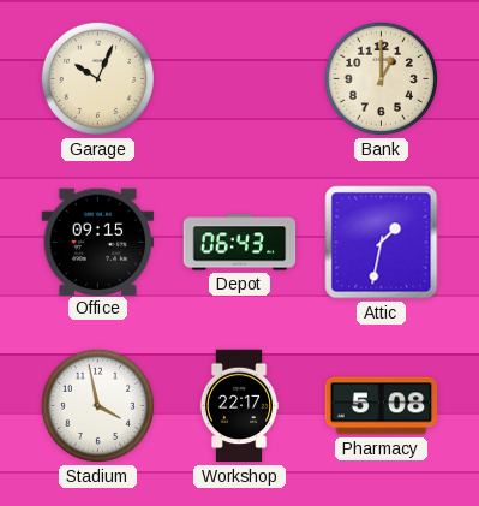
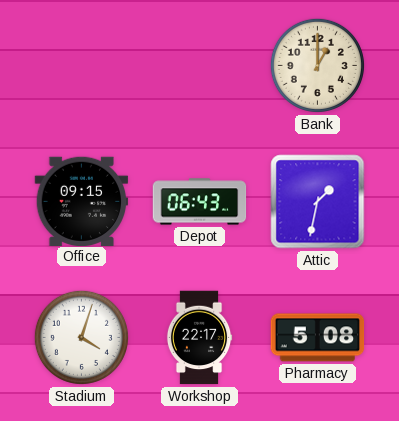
Garage: 10:04 -> none
Stadium: 3:58 -> 4:03
